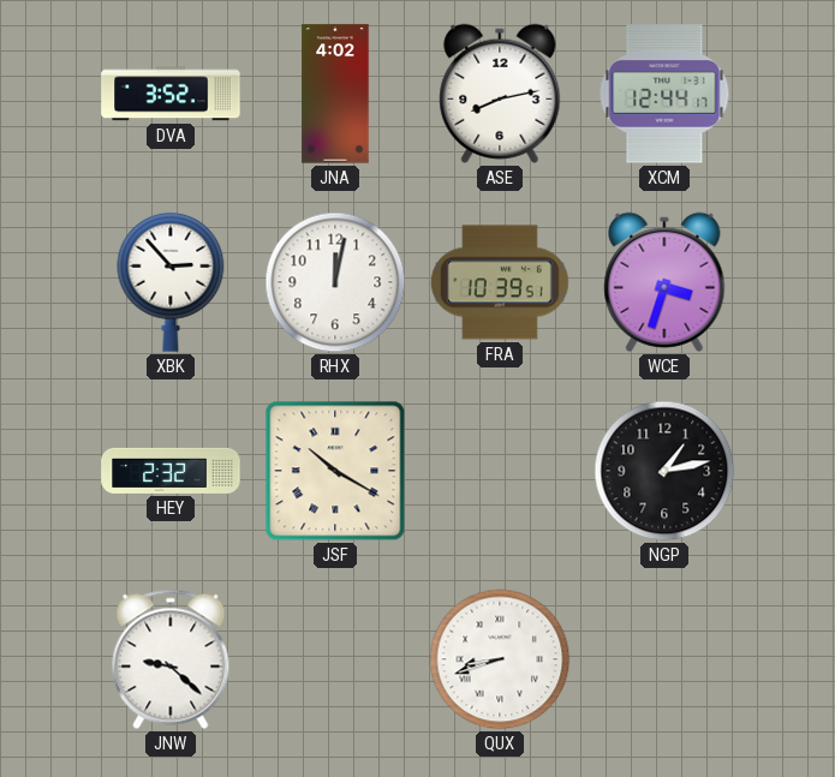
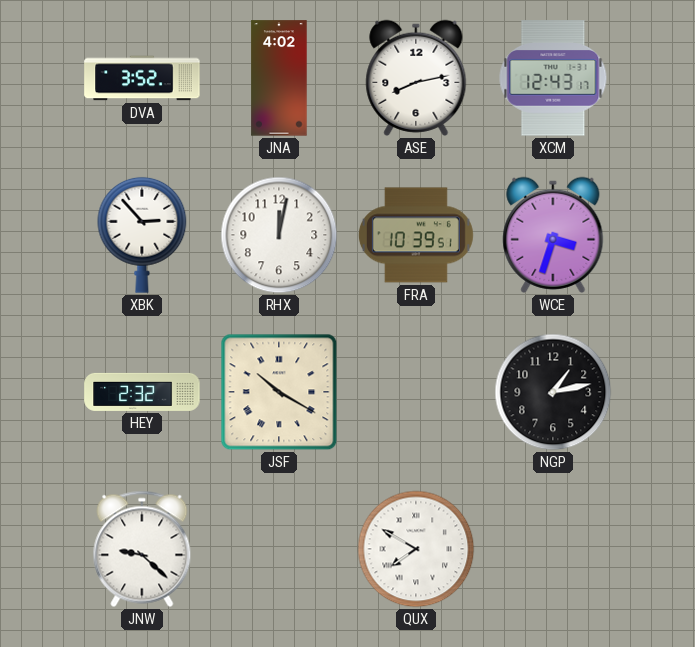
XCM: 12:44 -> 12:43
QUX: 8:42 -> 7:50
